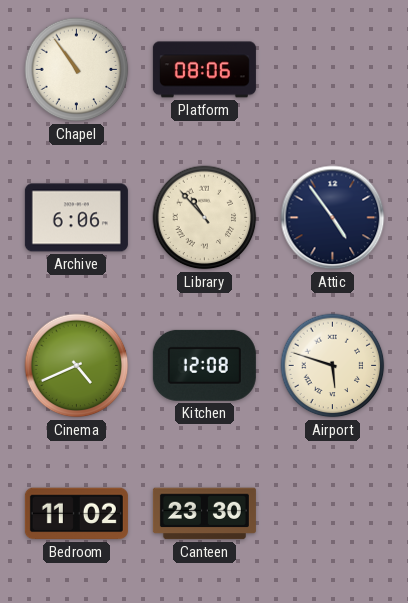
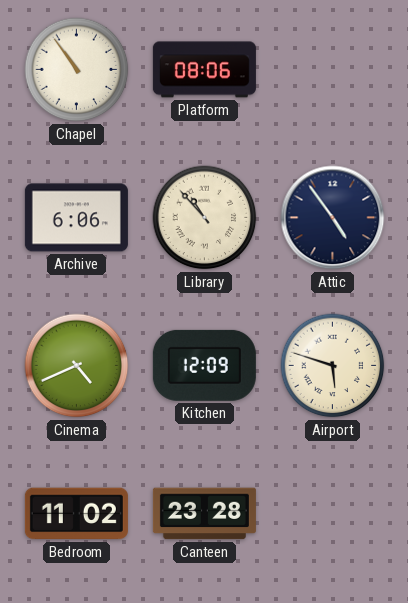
Kitchen: 12:08 -> 12:09
Canteen: 23:30 -> 23:28
